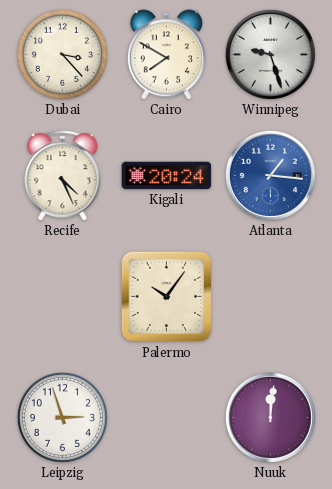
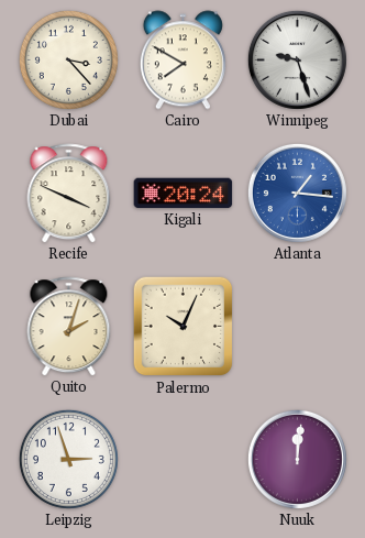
Recife: 4:26 -> 3:49
Quito: none -> 2:03
Palermo: 10:06 -> 10:04
